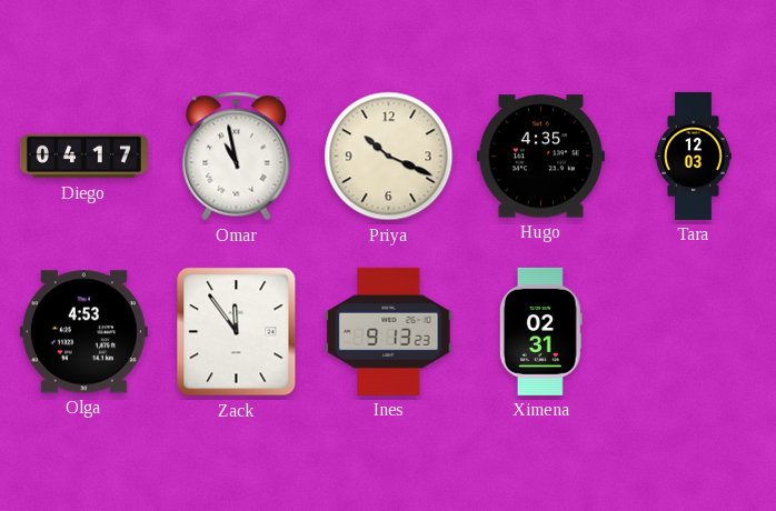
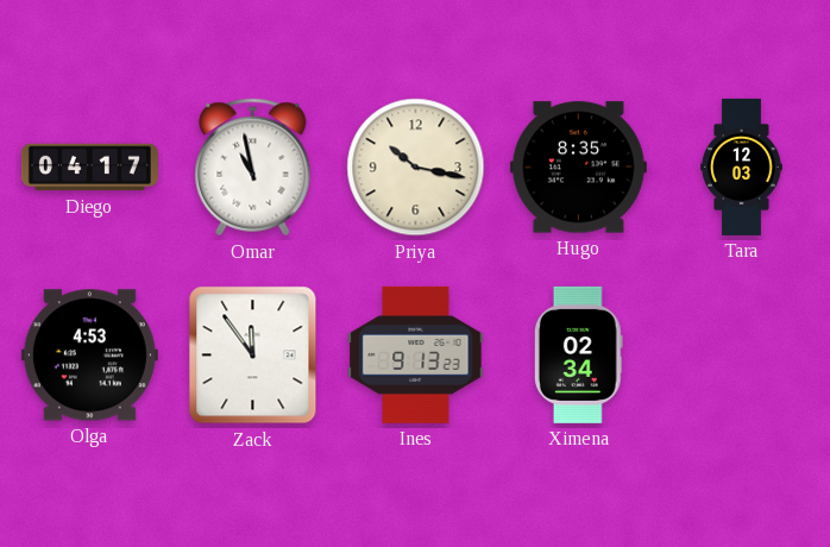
Priya: 10:19 -> 10:17
Hugo: 4:35 -> 8:35
Ximena: 02:31 -> 02:34
